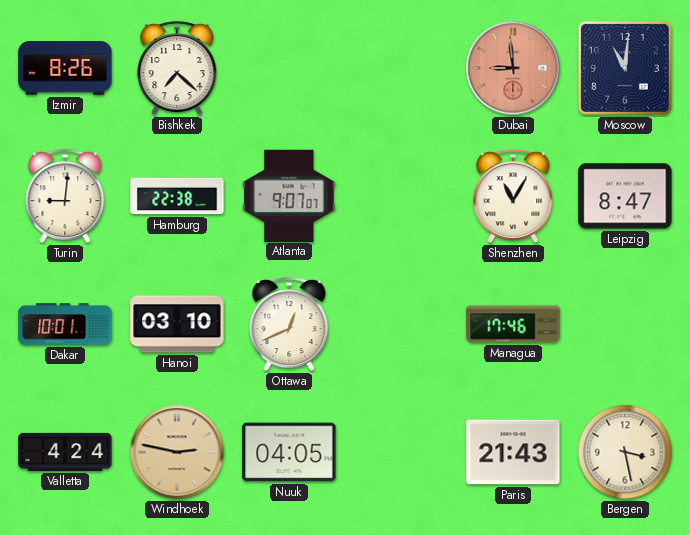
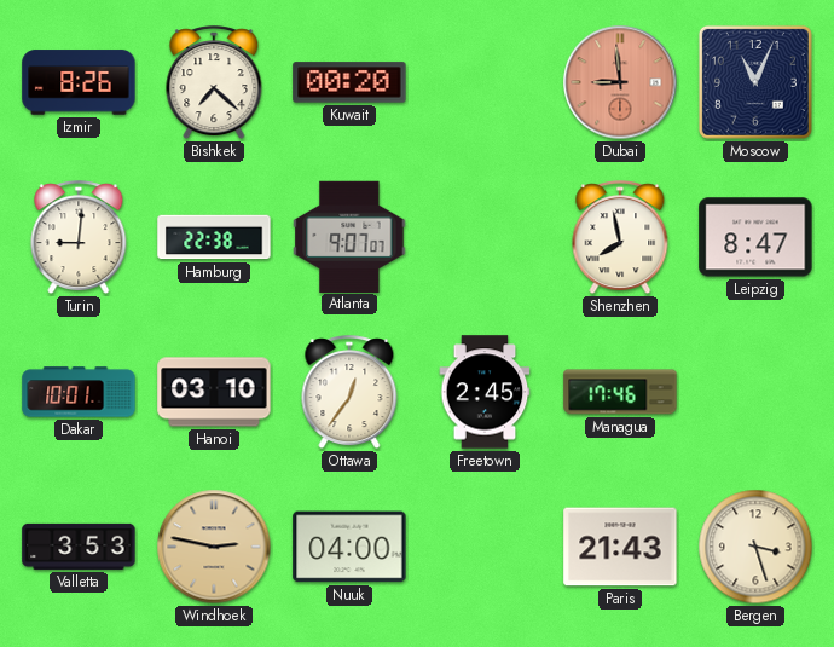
Kuwait: none -> 00:20
Moscow: 11:01 -> 11:04
Shenzhen: 11:05 -> 7:58
Ottawa: 12:41 -> 12:36
Freetown: none -> 2:45
Valletta: 4:24 -> 3:53
Nuuk: 04:05 -> 04:00
Bergen: 3:28 -> 3:27
